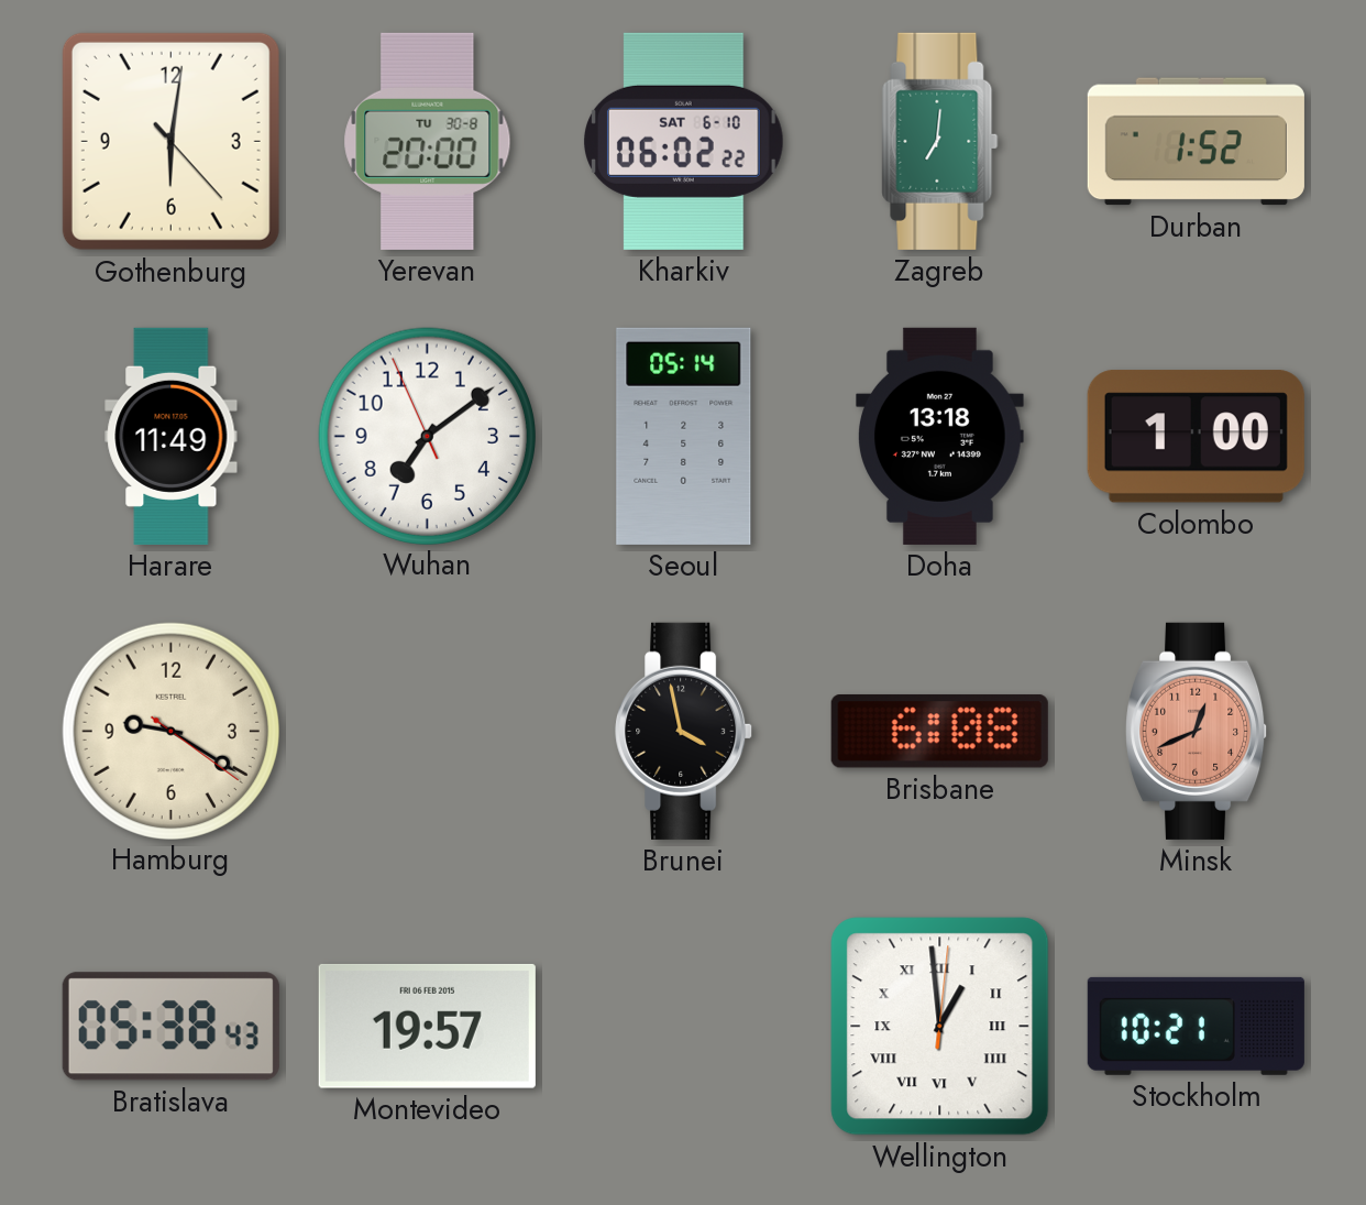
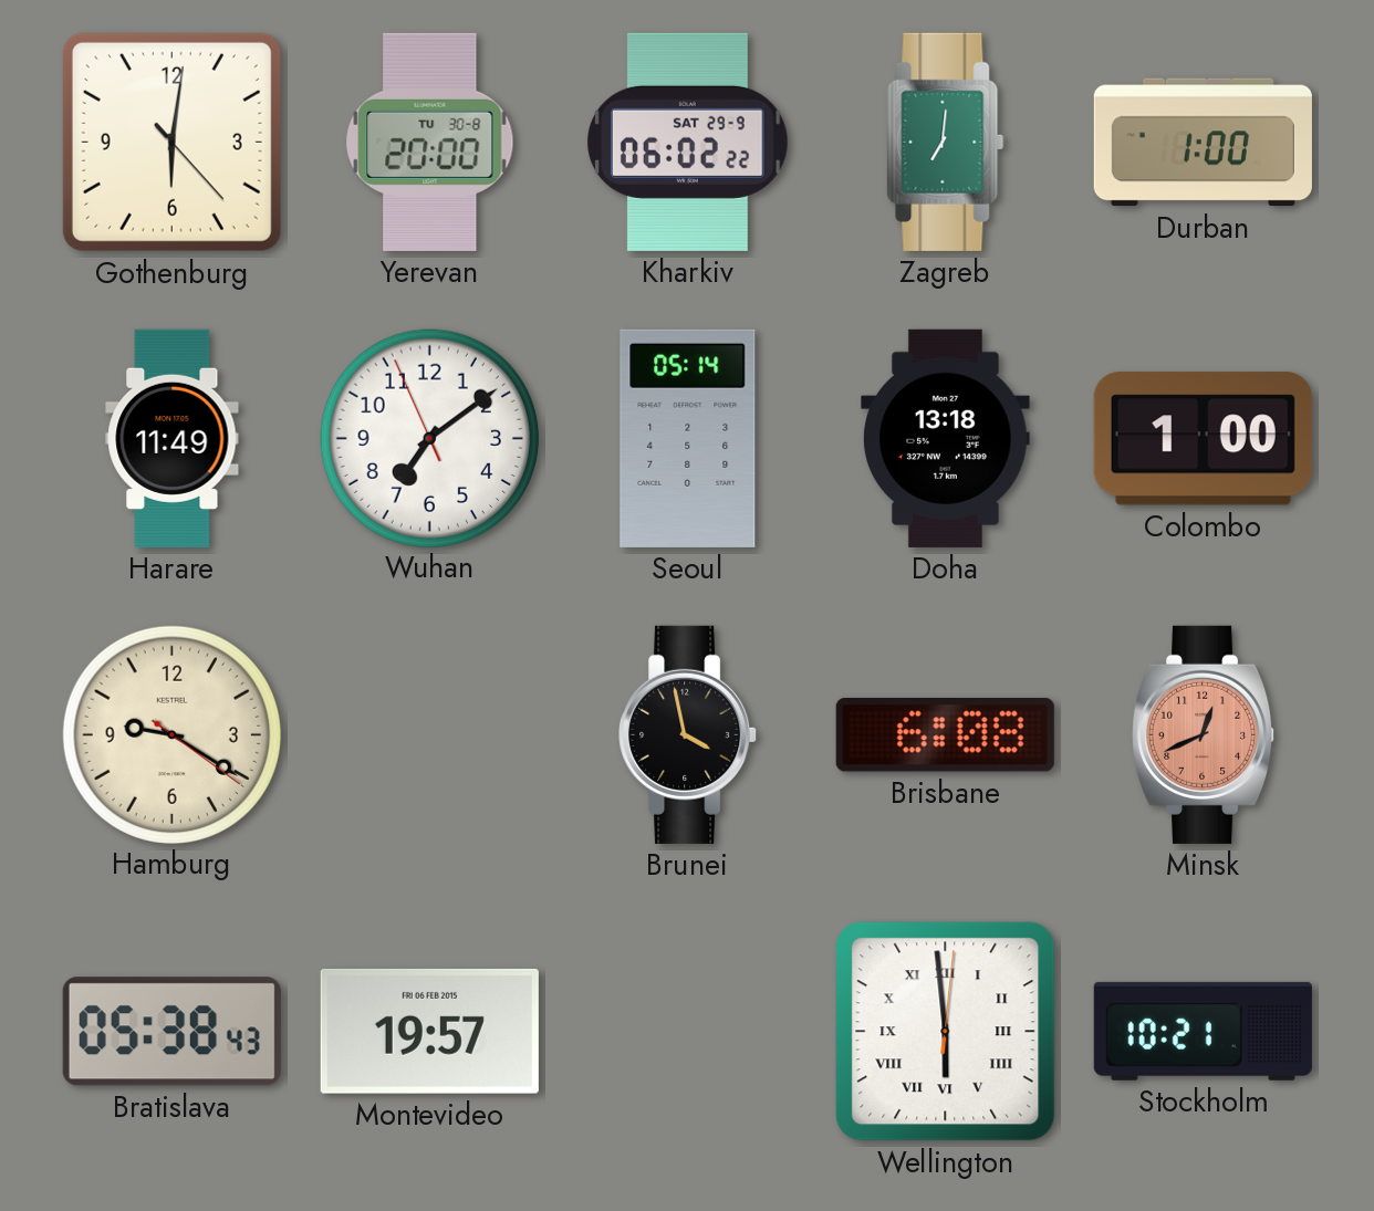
Kharkiv date: SAT 6-10 -> SAT 29-9
Durban: 1:52 -> 1:00
Wellington: 12:59 -> 5:59
